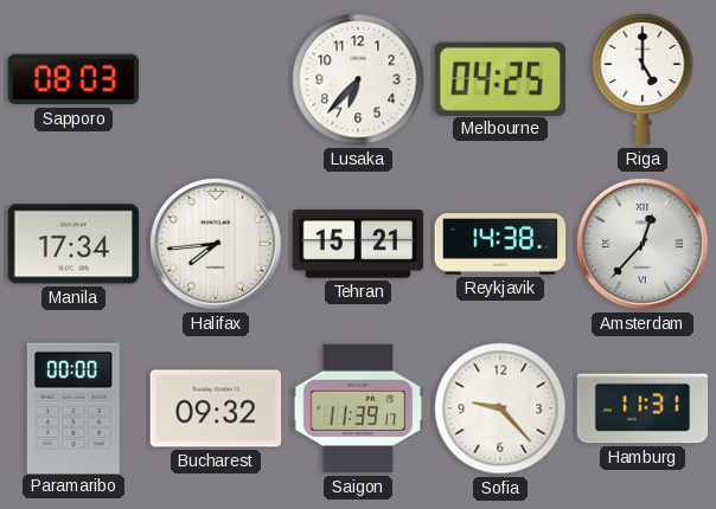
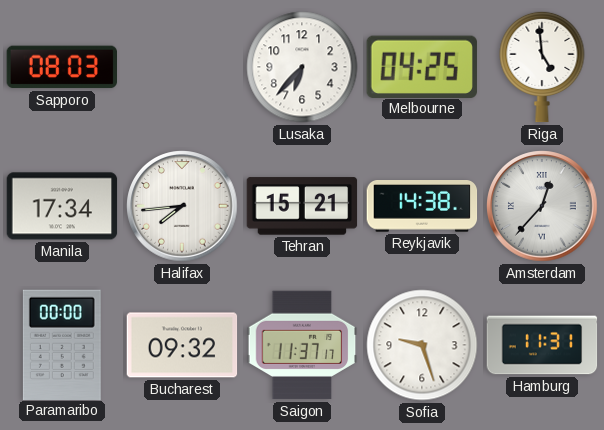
Riga: 5:00 -> 4:59
Saigon: 11:39 -> 11:37
Sofia: 9:23 -> 9:27
